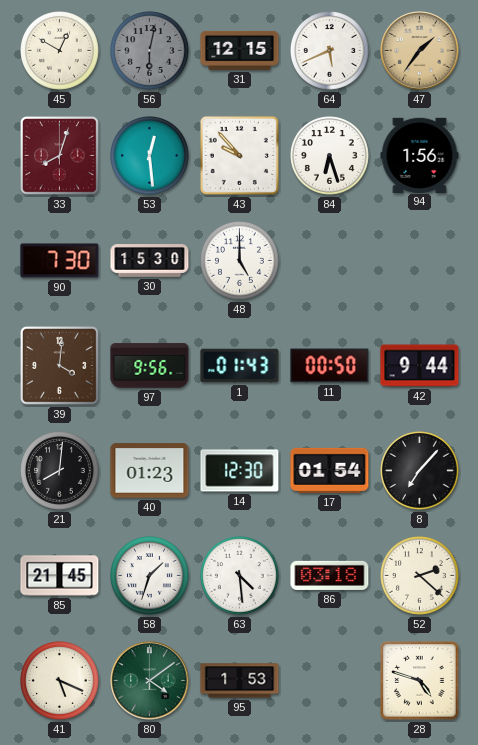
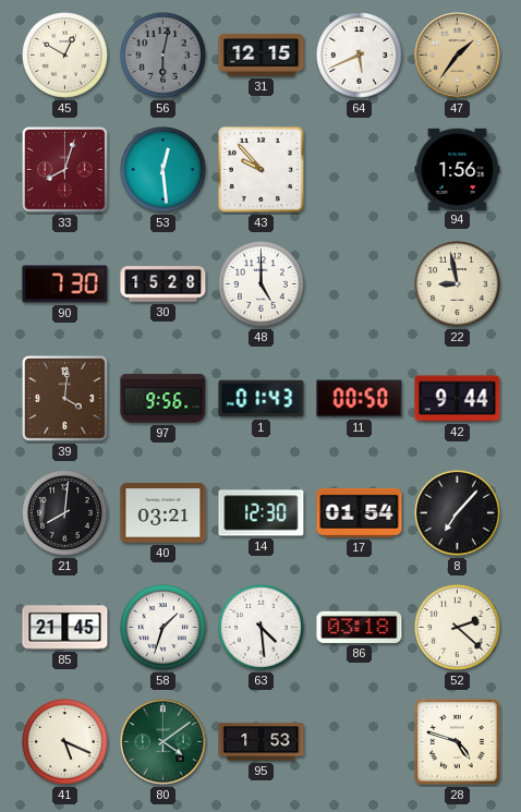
84: 6:27 -> none
30: 15:30 -> 15:28
22: none -> 8:58
40: 01:23 -> 03:21
